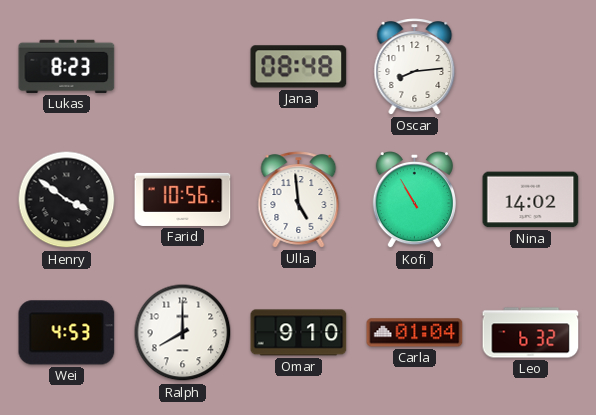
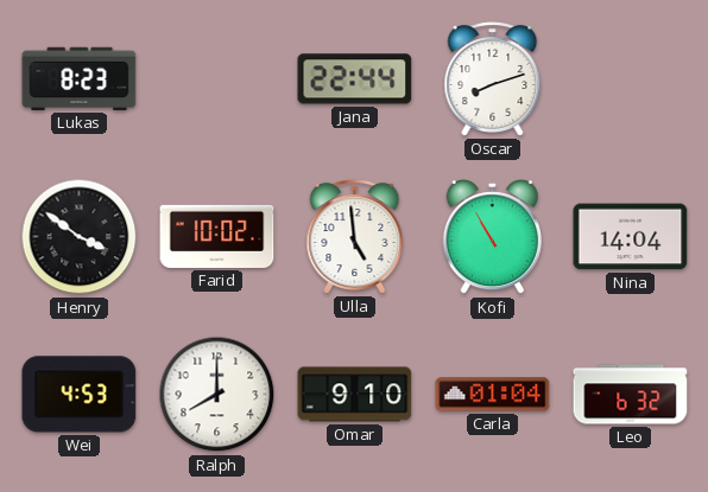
Jana: 08:48 -> 22:44
Oscar: 8:14 -> 8:12
Farid: 10:56 -> 10:02
Nina: 14:02 -> 14:04
